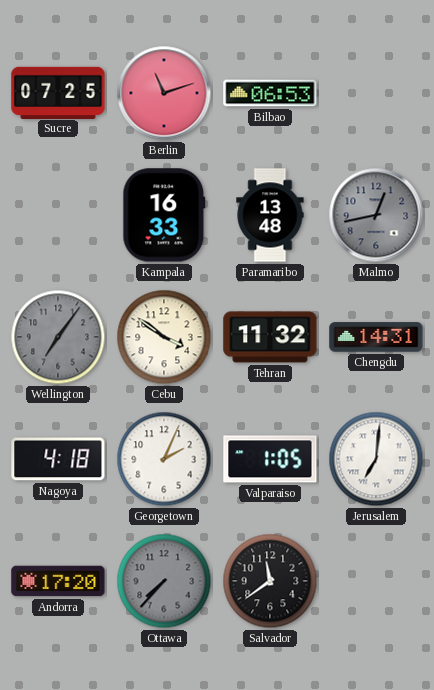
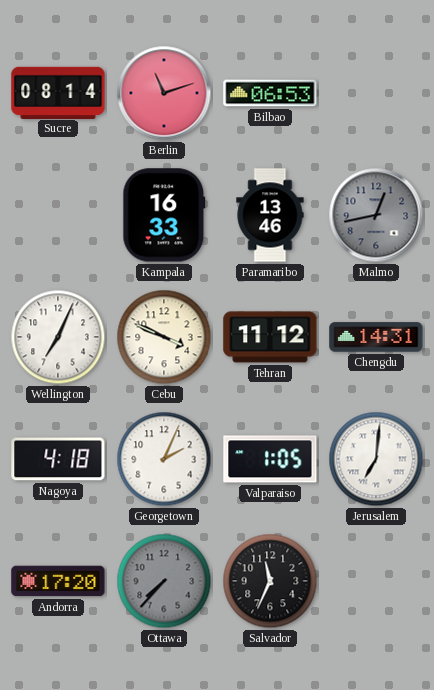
Sucre: 07:25 -> 08:14
Paramaribo: 13:48 -> 13:46
Wellington: 7:06 -> 7:04
Wellington dial: grey -> white
Cebu: 3:51 -> 3:49
Tehran: 11:32 -> 11:12
Salvador: 11:39 -> 11:34
